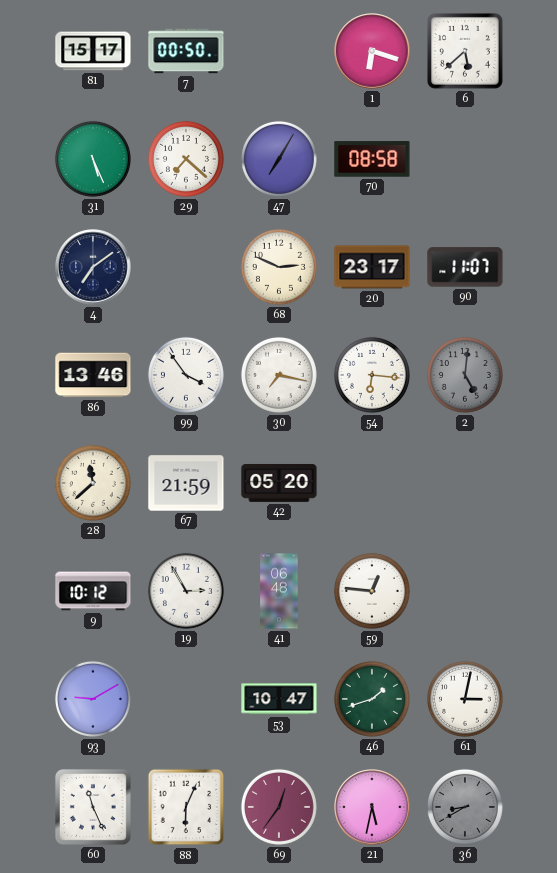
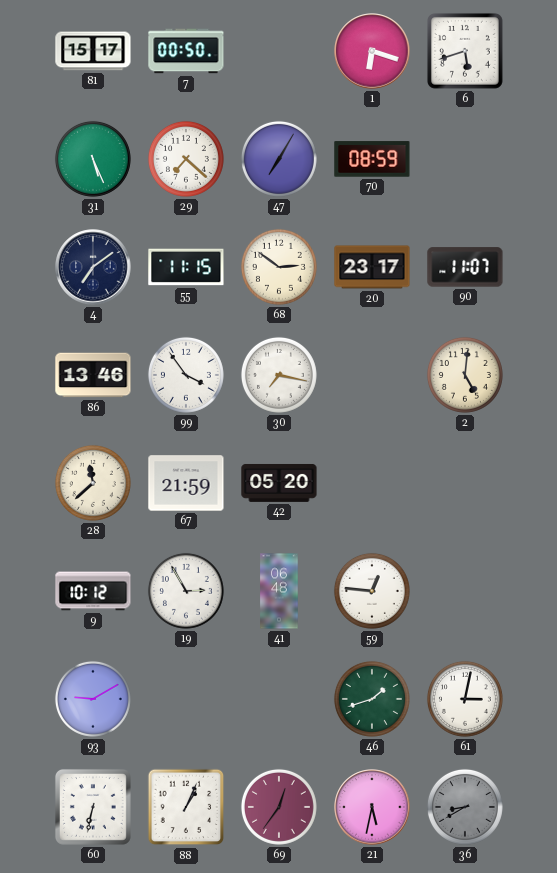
6: 5:38 -> 5:42
70: 08:58 -> 08:59
55: none -> 11:15
68: 2:49 -> 2:51
54: 6:16 -> none
2 dial: grey -> cream
53: 10:47 -> none
60: 11:26 -> 6:32
88: 6:04 -> 1:04
